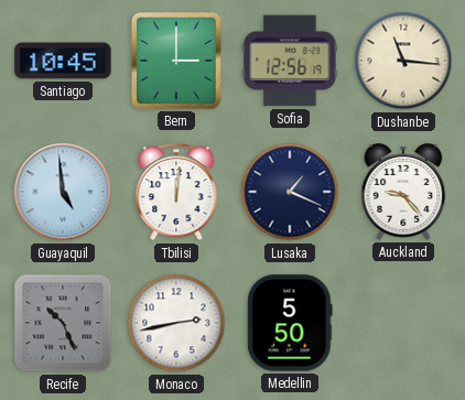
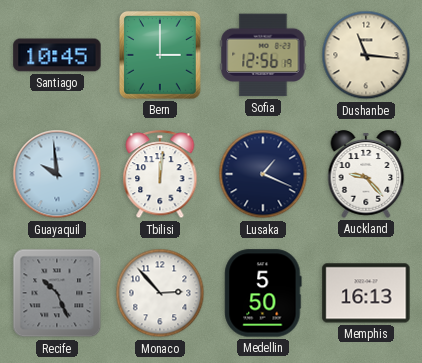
Guayaquil: 4:59 -> 9:59
Monaco: 2:43 -> 2:53
Memphis: none -> 16:13
